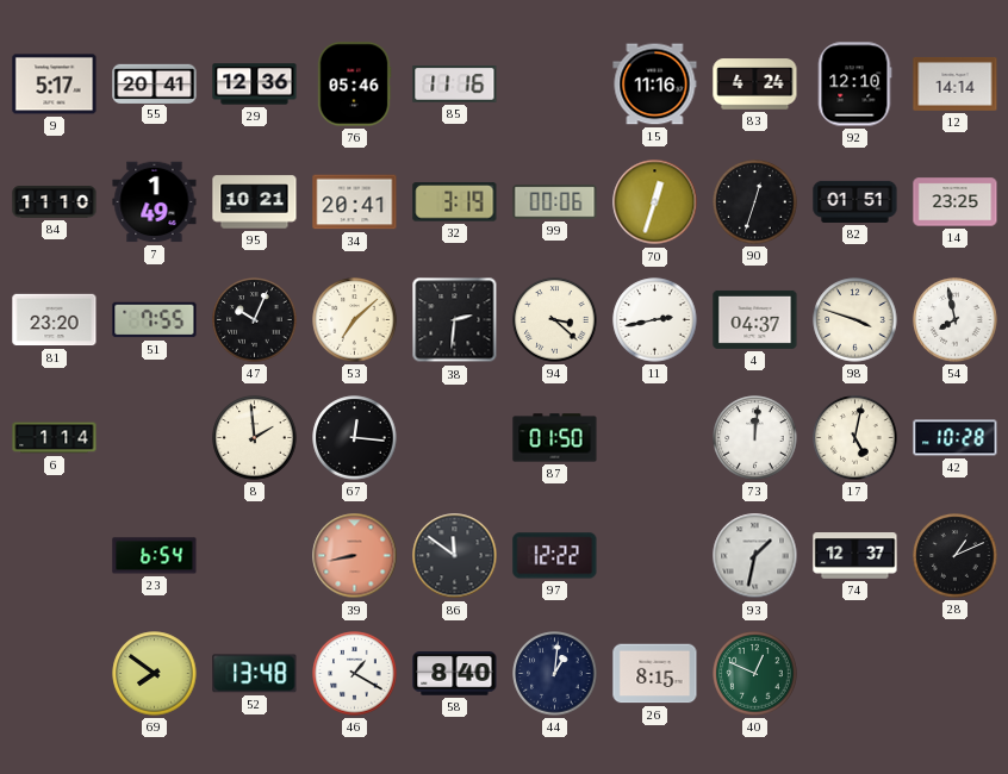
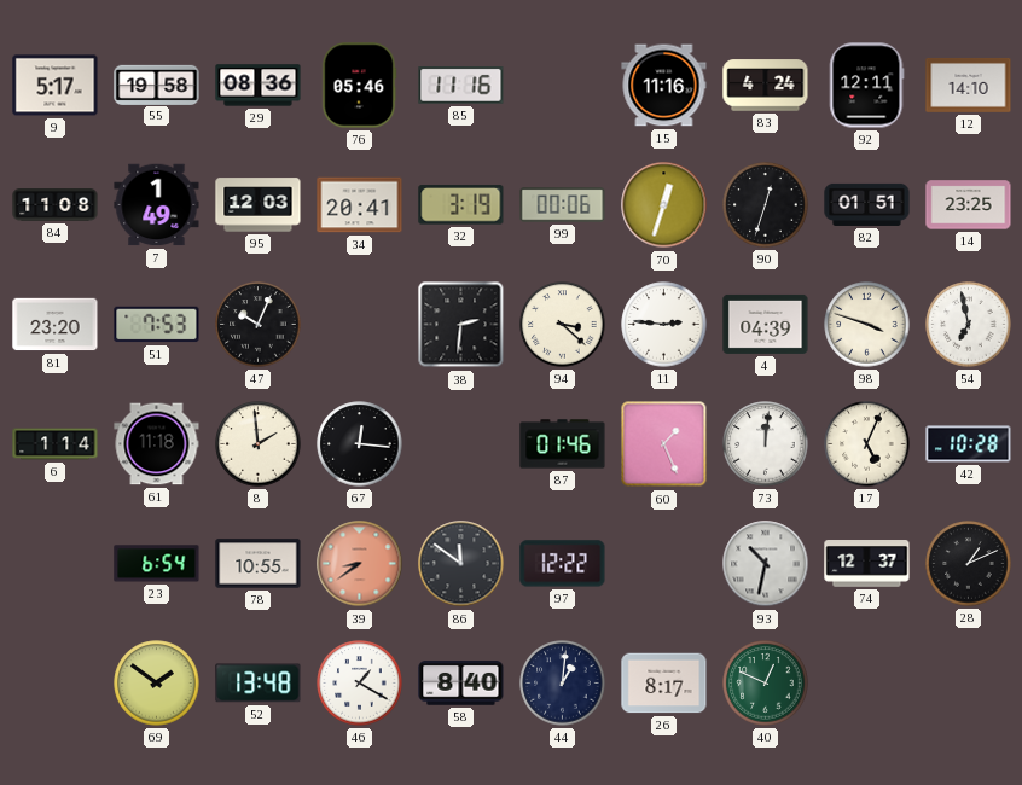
55: 20:41 -> 19:58
29: 12:36 -> 08:36
92: 12:10 -> 12:11
12: 14:14 -> 14:10
84: 11:10 -> 11:08
95: 10:21 -> 12:03
51: 7:55 -> 7:53
53: 7:08 -> none
11: 2:43 -> 2:46
4: 04:37 -> 04:39
54: 7:58 -> 6:58
61: none -> 11:18
87: 01:50 -> 01:46
60: none -> 1:26
17: 5:02 -> 5:04
78: none -> 10:55
39: 8:43 -> 8:39
93: 1:32 -> 10:32
69: 7:51 -> 1:51
26: 8:15 -> 8:17
